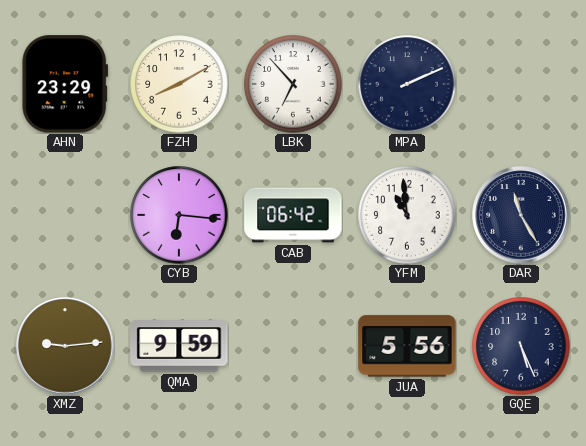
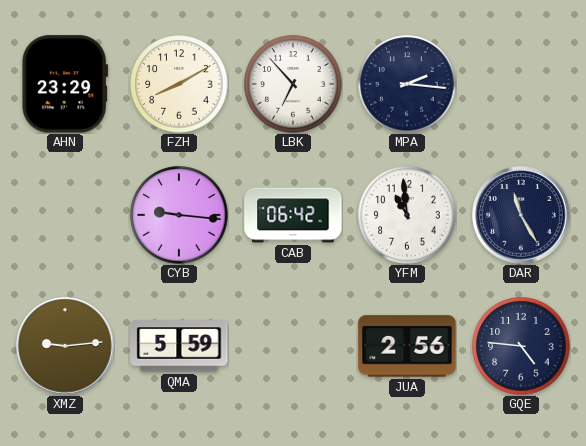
MPA: 2:11 -> 2:16
CYB: 6:16 -> 9:16
QMA: 9:59 -> 5:59
JUA: 5:56 -> 2:56
GQE: 5:26 -> 4:46
